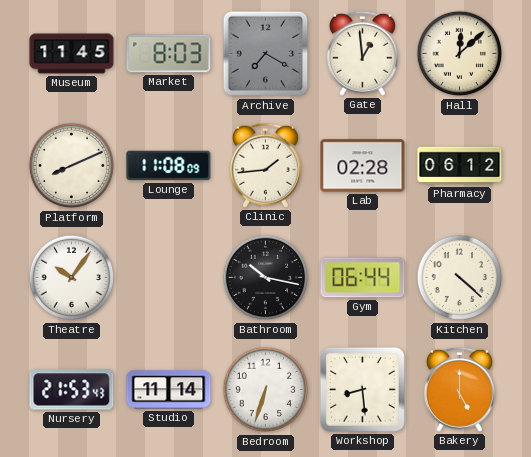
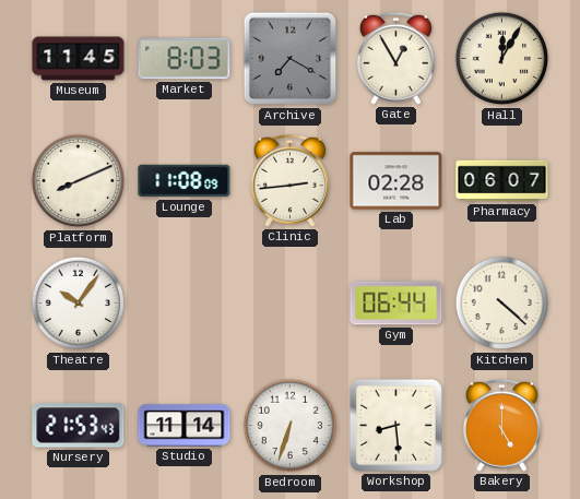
Gate: 12:59 -> 12:55
Hall: 12:08 -> 12:05
Clinic: 1:44 -> 2:44
Pharmacy: 06:12 -> 06:07
Bathroom: 10:17 -> none
